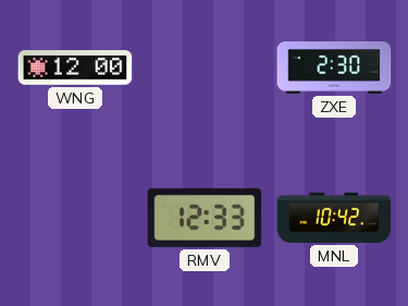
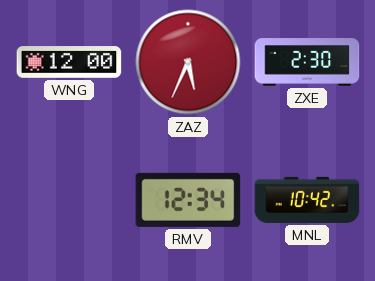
ZAZ: none -> 5:34
RMV: 12:33 -> 12:34
